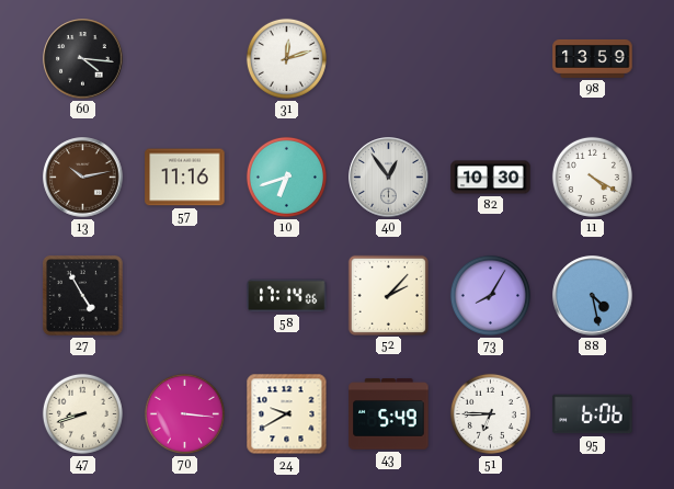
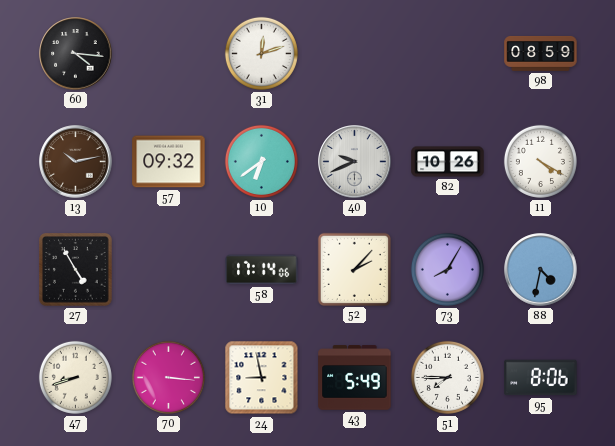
98: 13:59 -> 08:59
57: 11:16 -> 09:32
10: 6:42 -> 6:39
40: 12:54 -> 9:41
82: 10:30 -> 10:26
88: 4:28 -> 4:32
24: 9:40 -> 8:58
51: 6:45 -> 7:45
95: 6:06 -> 8:06
